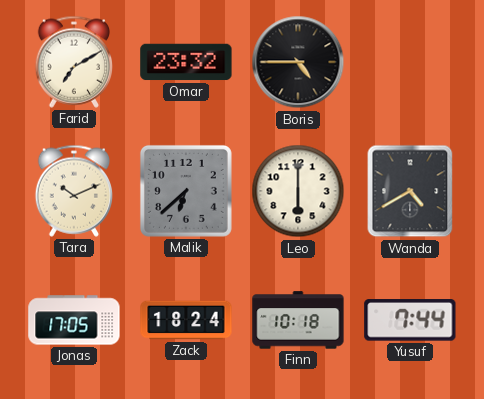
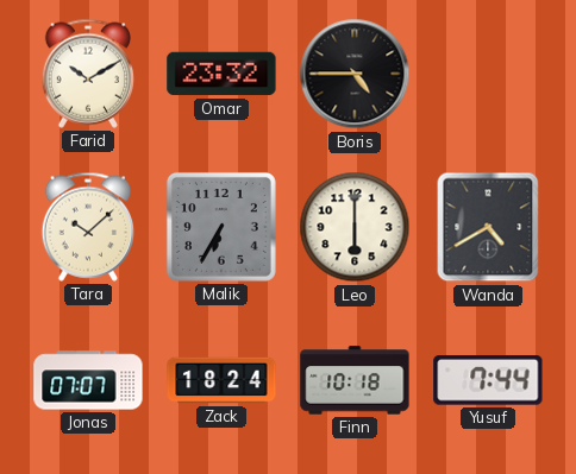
Farid: 7:10 -> 10:10
Tara: 10:11 -> 10:08
Malik: 6:38 -> 6:35
Jonas: 17:05 -> 07:07
